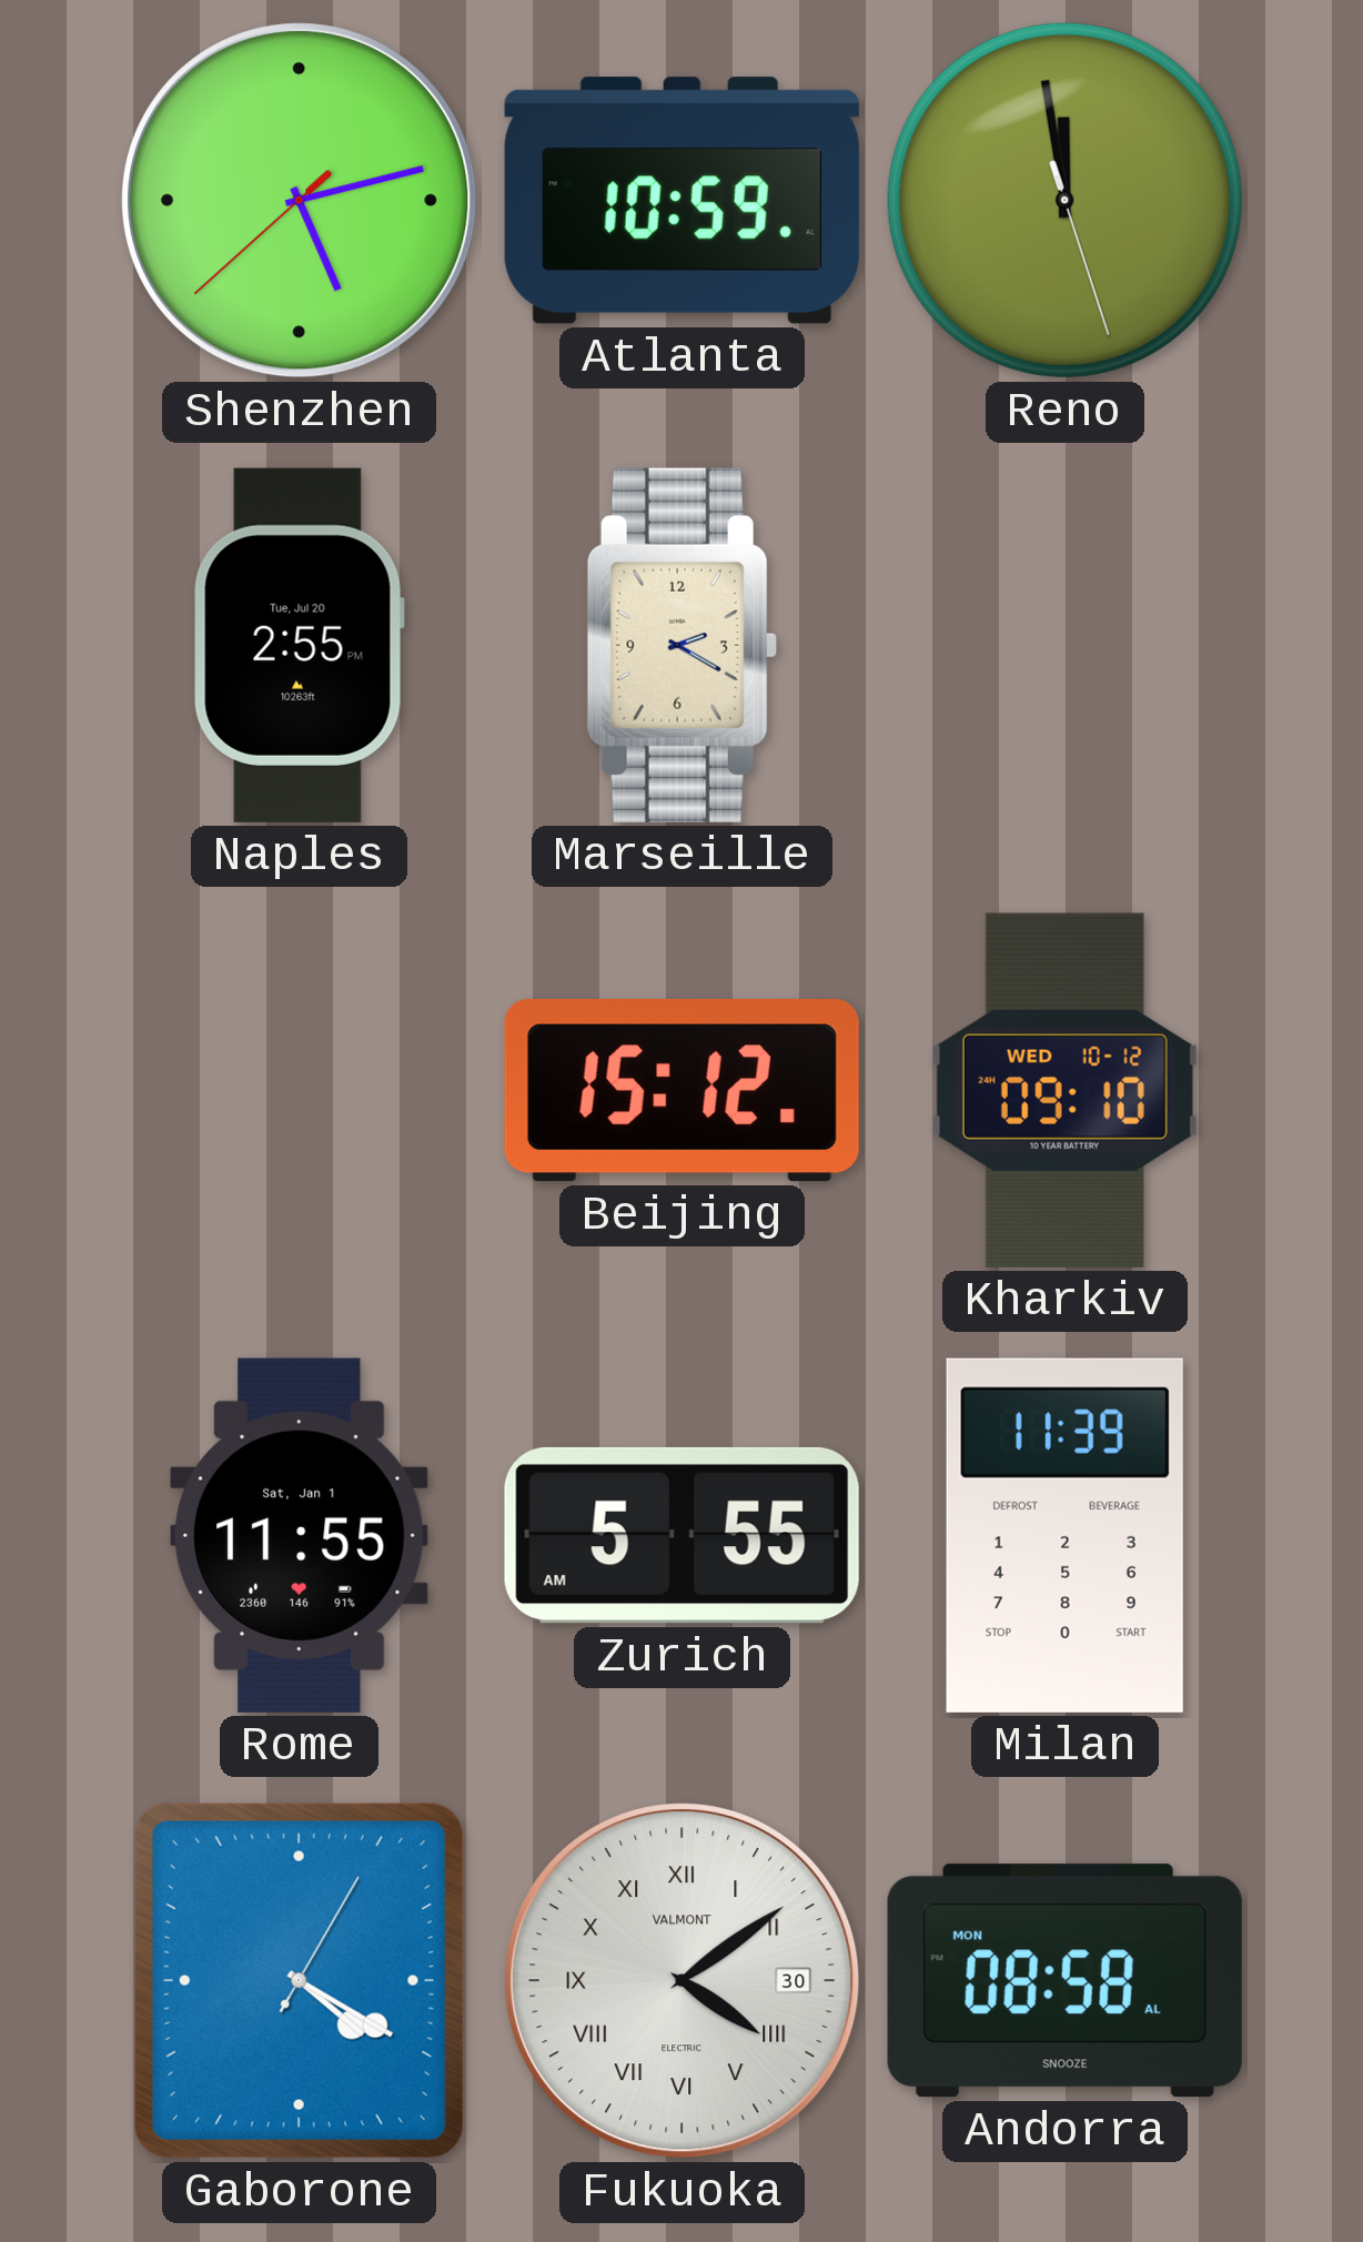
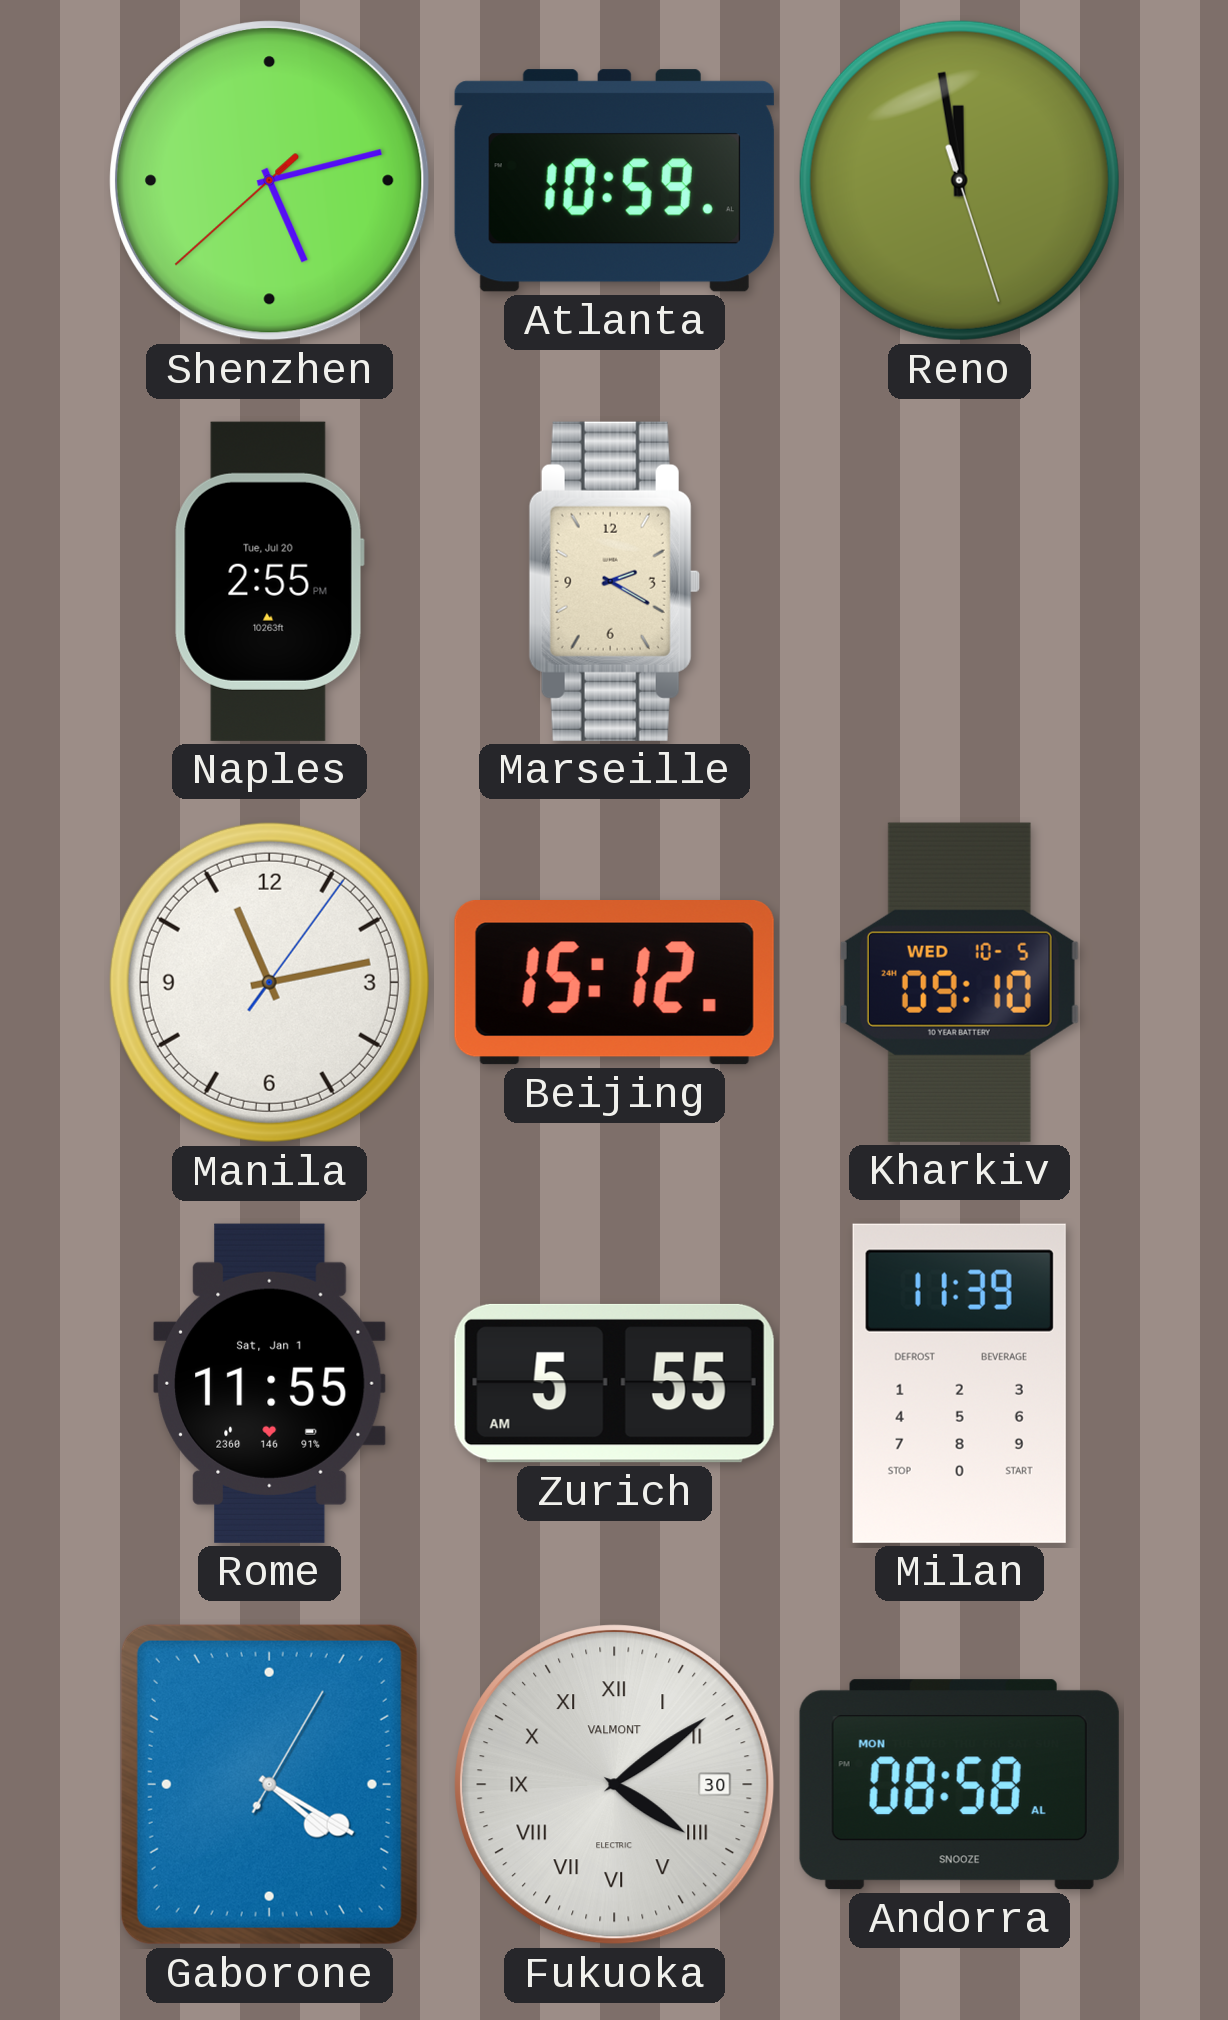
Manila: none -> 11:13
Kharkiv date: WED 10-12 -> WED 10-5
